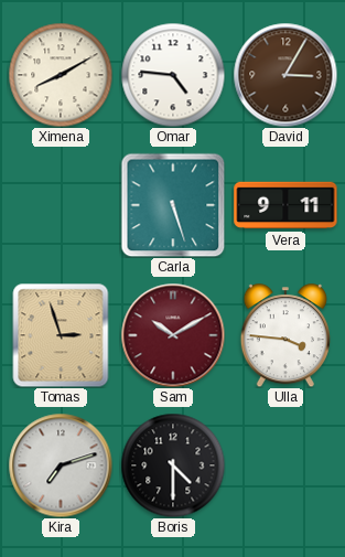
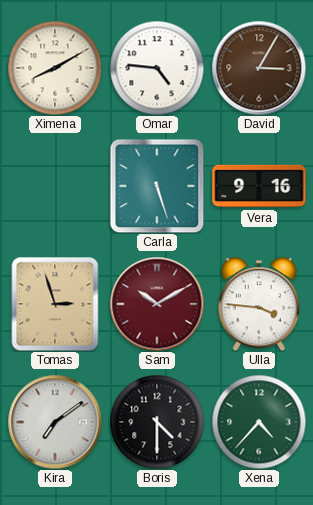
Vera: 9:11 -> 9:16
Kira: 7:12 -> 7:09
Xena: none -> 4:37
